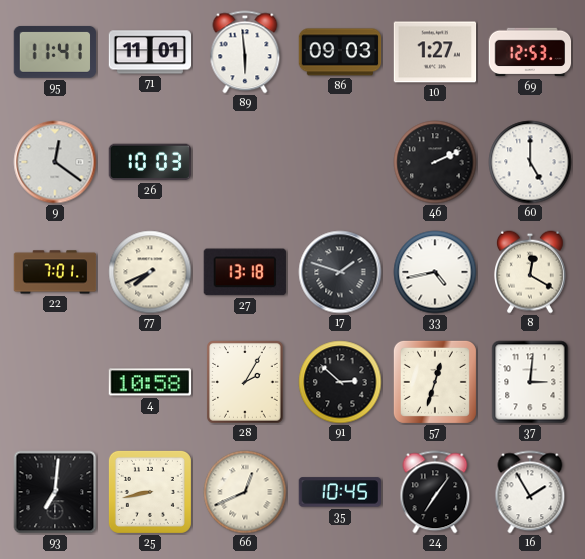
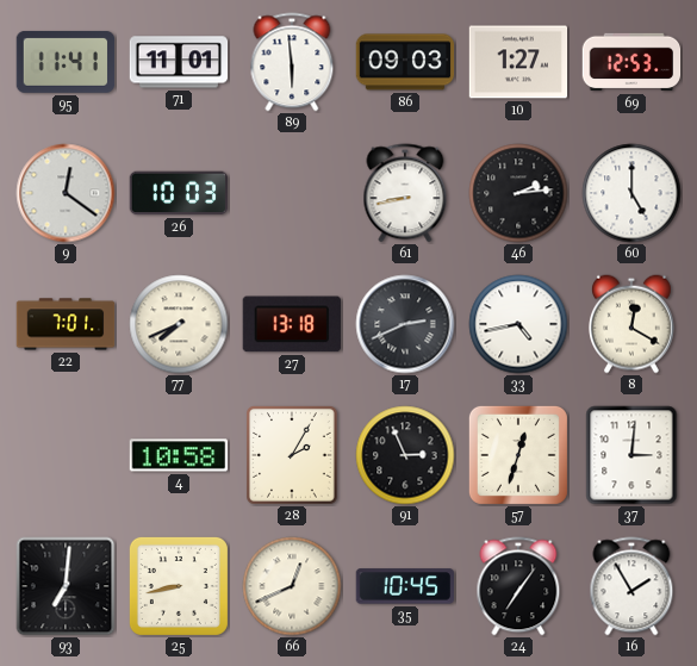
61: none -> 8:43
46: 2:11 -> 2:14
17: 1:48 -> 2:41
91: 2:52 -> 2:56
